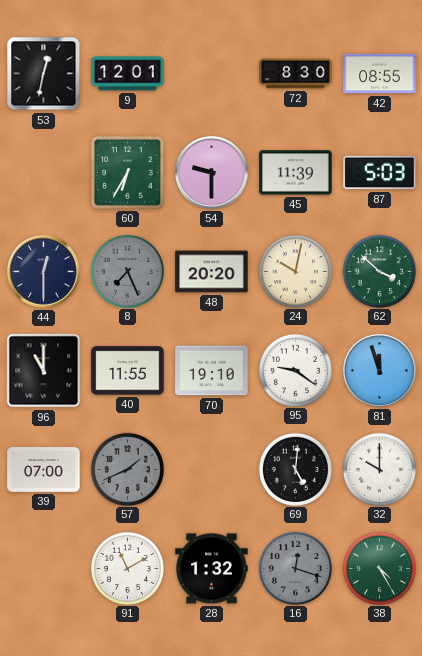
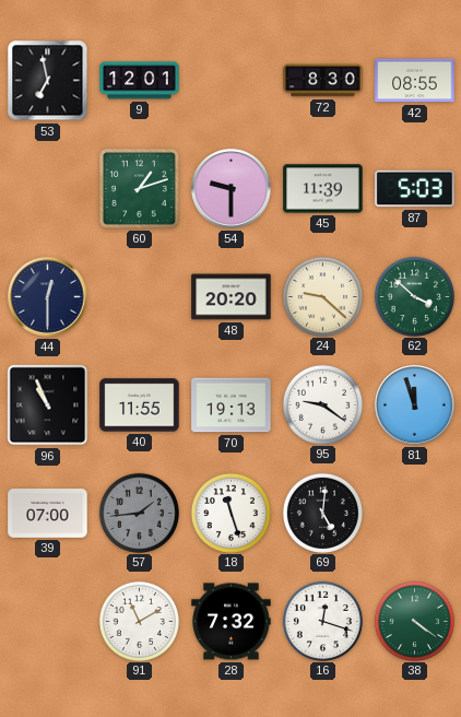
53: 12:32 -> 6:58
60: 6:35 -> 1:12
8: 7:26 -> none
24: 10:02 -> 9:22
96: 11:00 -> 10:56
70: 19:10 -> 19:13
57: 1:41 -> 1:44
18: none -> 11:27
32: 10:00 -> none
28: 1:32 -> 7:32
16 dial: grey -> white
38: 4:25 -> 4:21
